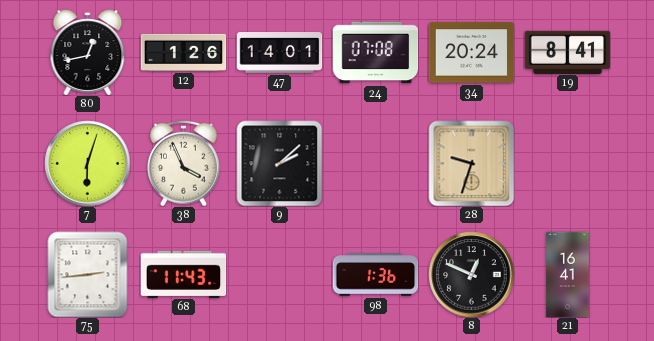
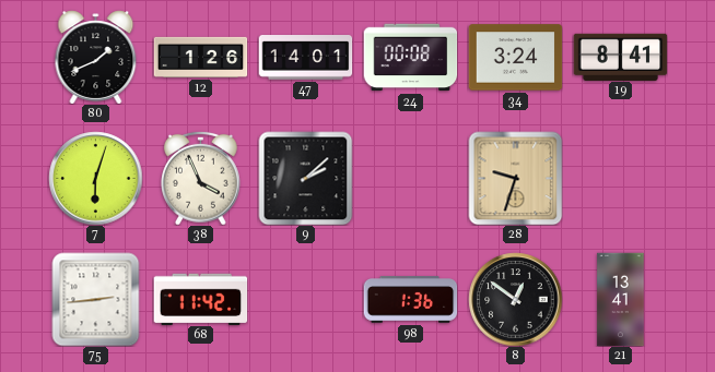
80: 12:43 -> 1:41
24: 07:08 -> 00:08
34: 20:24 -> 3:24
68: 11:43 -> 11:42
8: 12:49 -> 12:51
21: 16:41 -> 13:41
